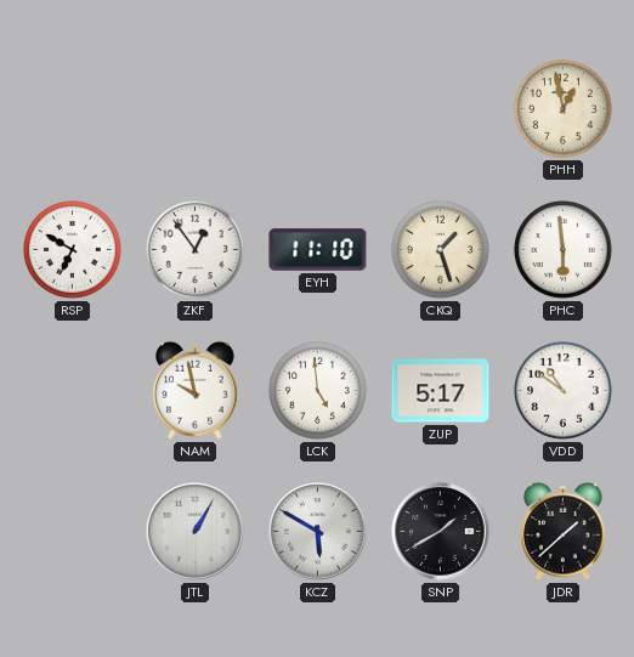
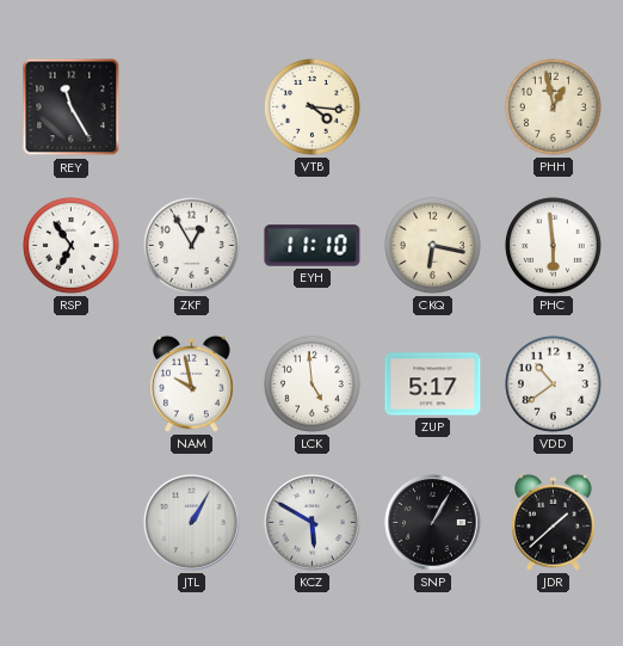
REY: none -> 11:25
VTB: none -> 4:16
RSP: 6:50 -> 6:54
ZKF: 12:54 -> 12:55
CKQ: 1:27 -> 6:17
VDD: 10:51 -> 10:39
SNP: 1:40 -> 1:05
